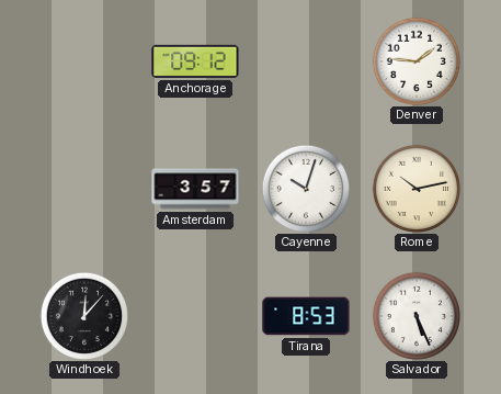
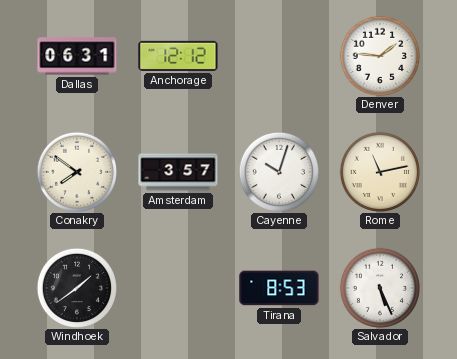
Dallas: none -> 06:31
Anchorage: 09:12 -> 12:12
Conakry: none -> 7:51
Rome: 10:13 -> 11:13
Windhoek: 12:07 -> 1:39
